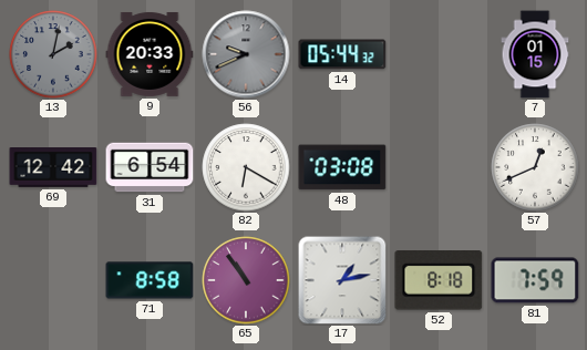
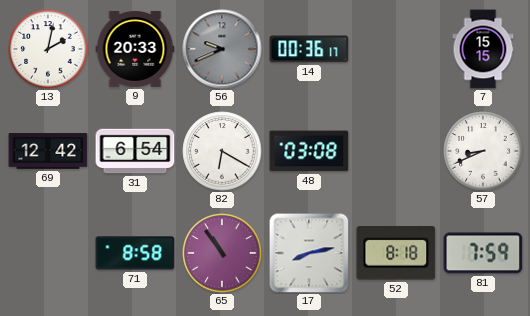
13 dial: grey -> white
14: 05:44 -> 00:36
7: 01:15 -> 15:15
57: 12:41 -> 8:41
17: 1:13 -> 8:13
